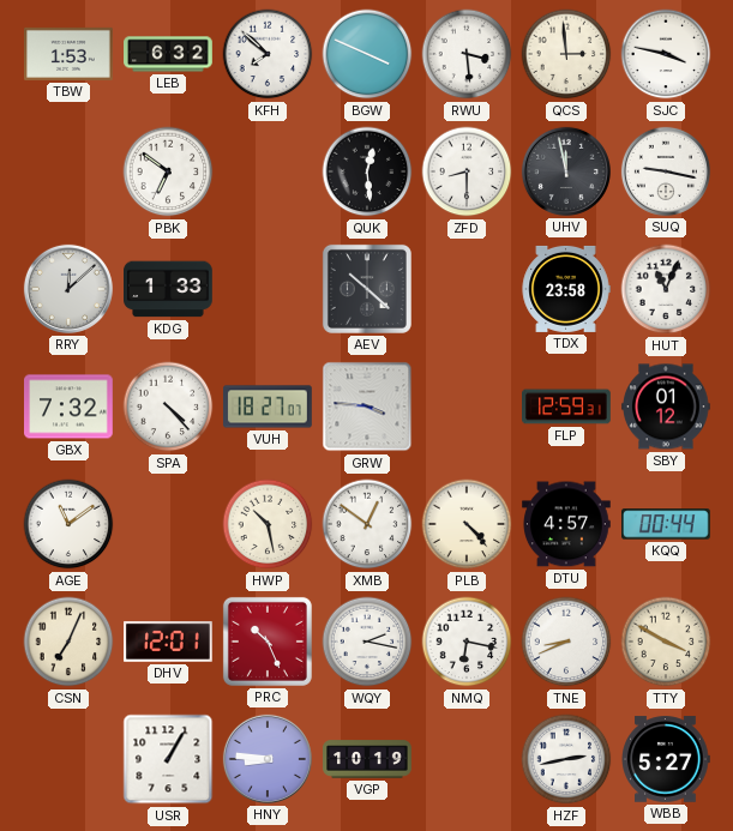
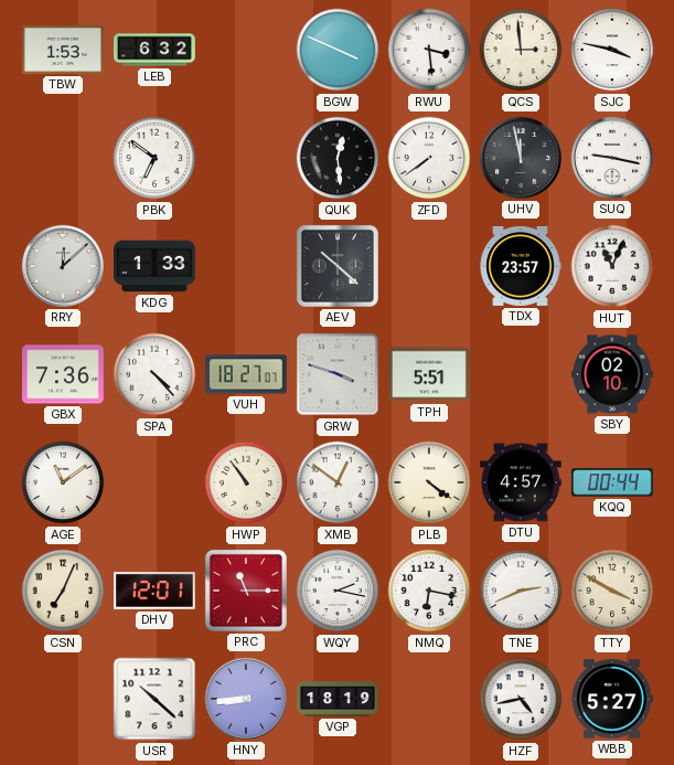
KFH: 7:52 -> none
ZFD: 8:30 -> 7:39
TDX: 23:58 -> 23:57
GBX: 7:32 -> 7:36
GRW: 3:46 -> 3:48
TPH: none -> 5:51
FLP: 12:59 -> none
SBY: 01:12 -> 02:10
HWP: 10:28 -> 10:54
PLB: 4:23 -> 4:21
PRC: 10:26 -> 11:15
TNE: 8:41 -> 2:41
USR: 1:05 -> 10:22
HNY: 8:46 -> 8:44
VGP: 10:19 -> 18:19
HZF: 2:43 -> 4:43
